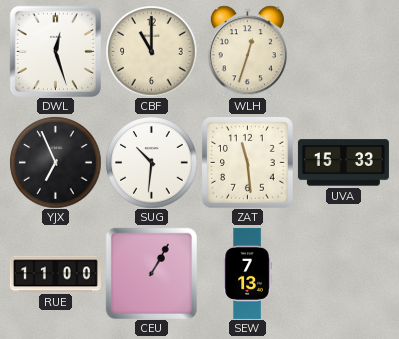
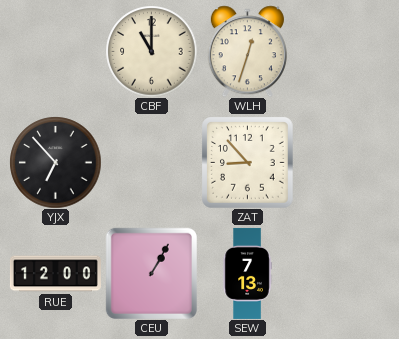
DWL: 12:27 -> none
YJX: 6:56 -> 6:53
SUG: 10:31 -> none
ZAT: 11:29 -> 8:53
UVA: 15:33 -> none
RUE: 11:00 -> 12:00
